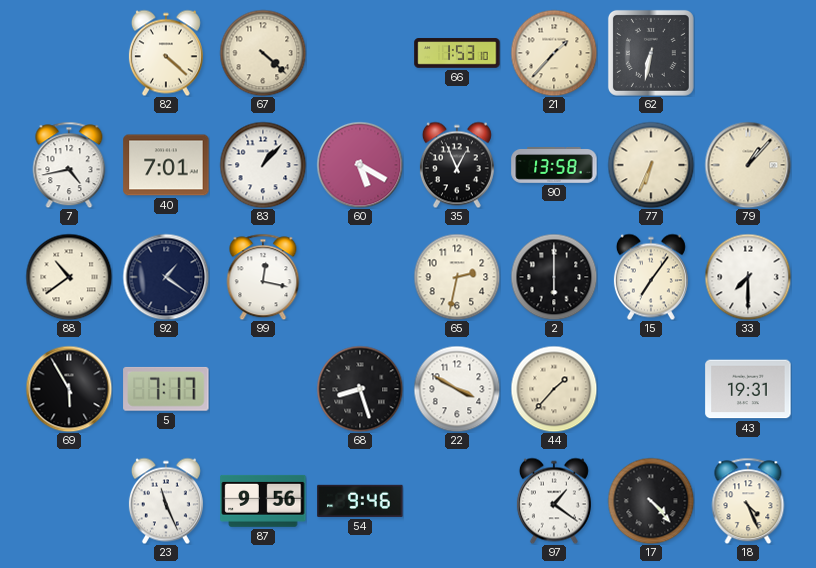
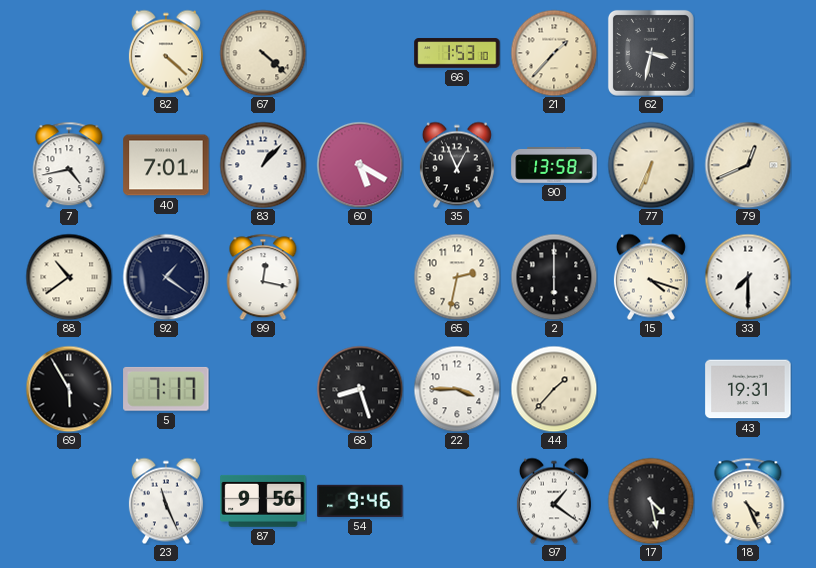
62: 6:32 -> 3:32
79: 1:07 -> 12:41
15: 7:06 -> 4:18
22: 3:50 -> 3:45
17: 4:23 -> 4:28
